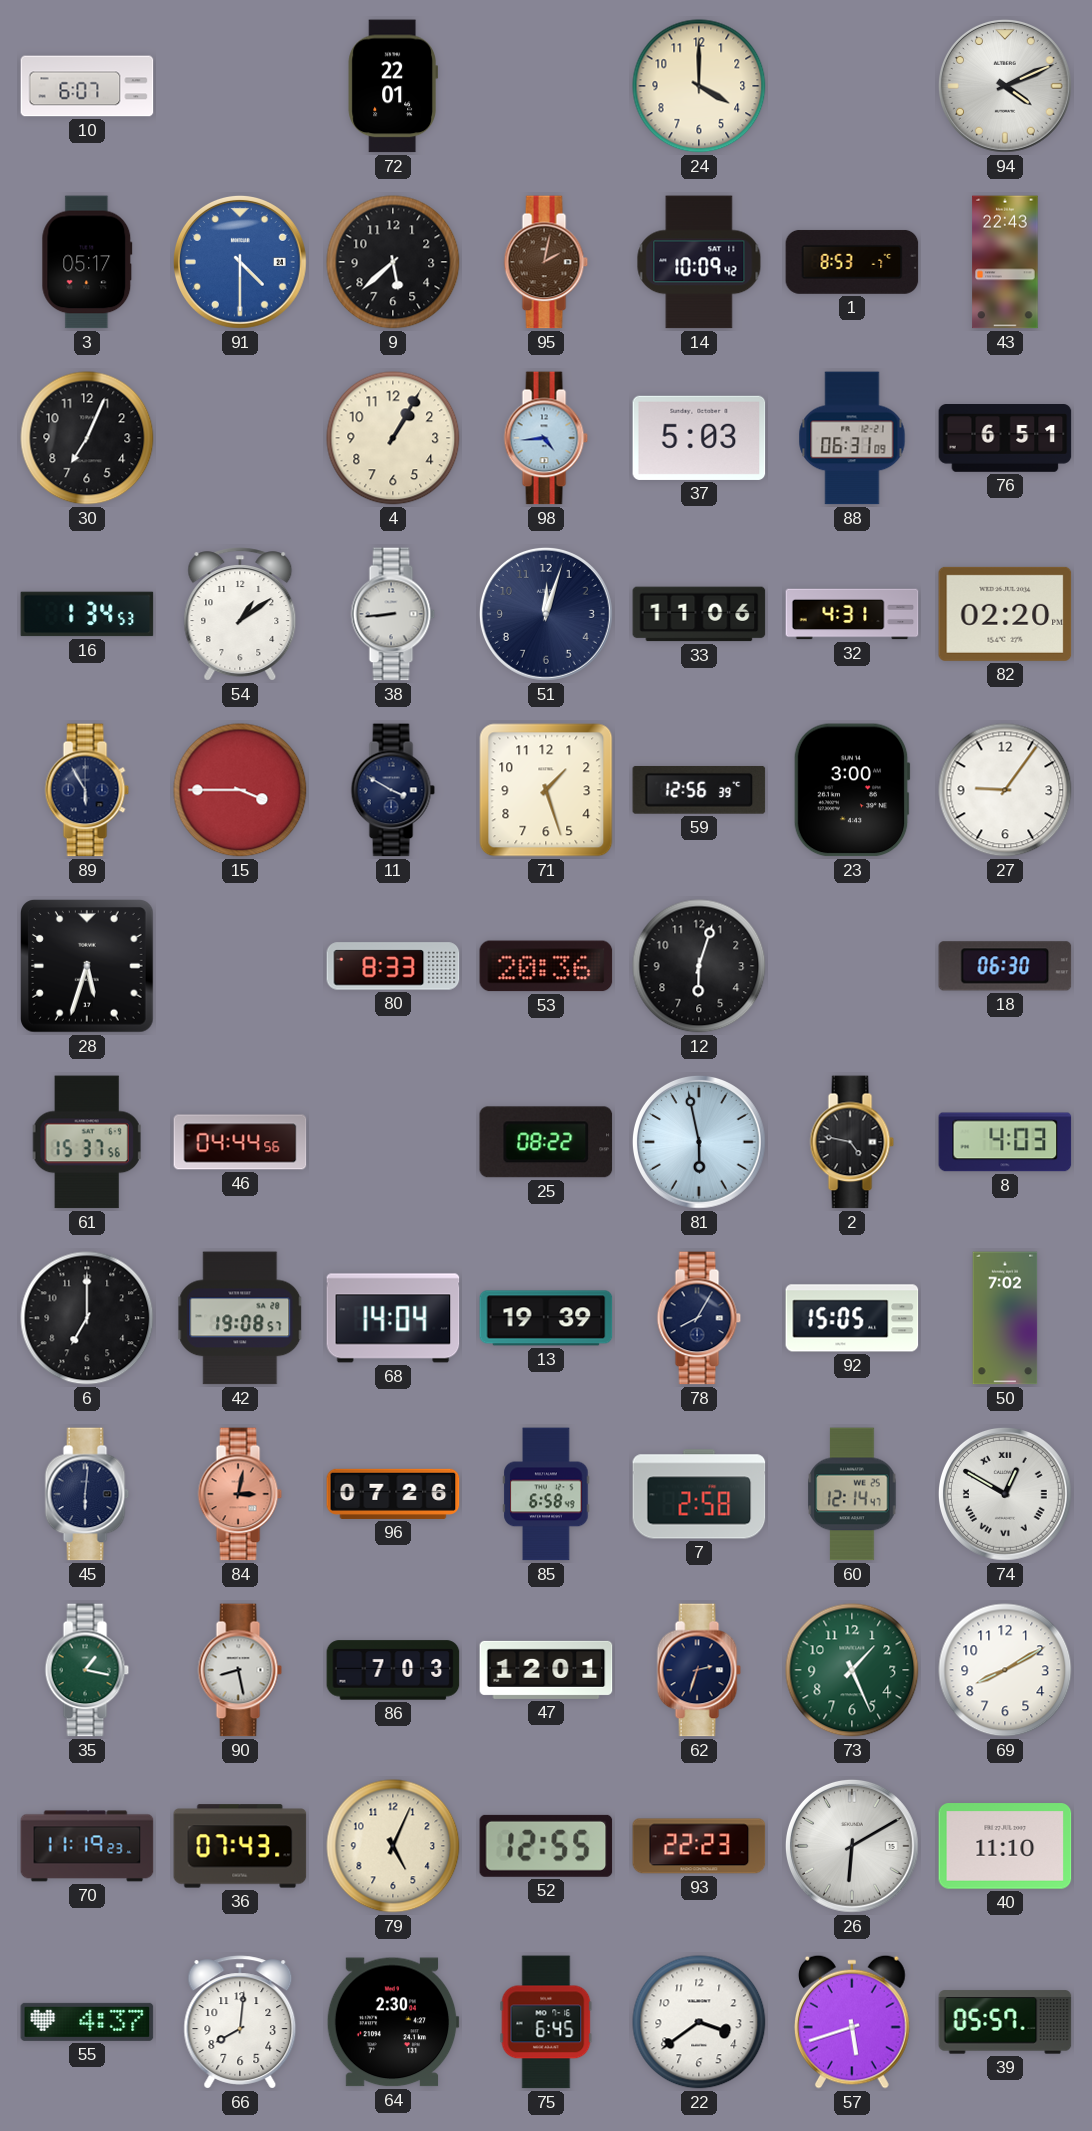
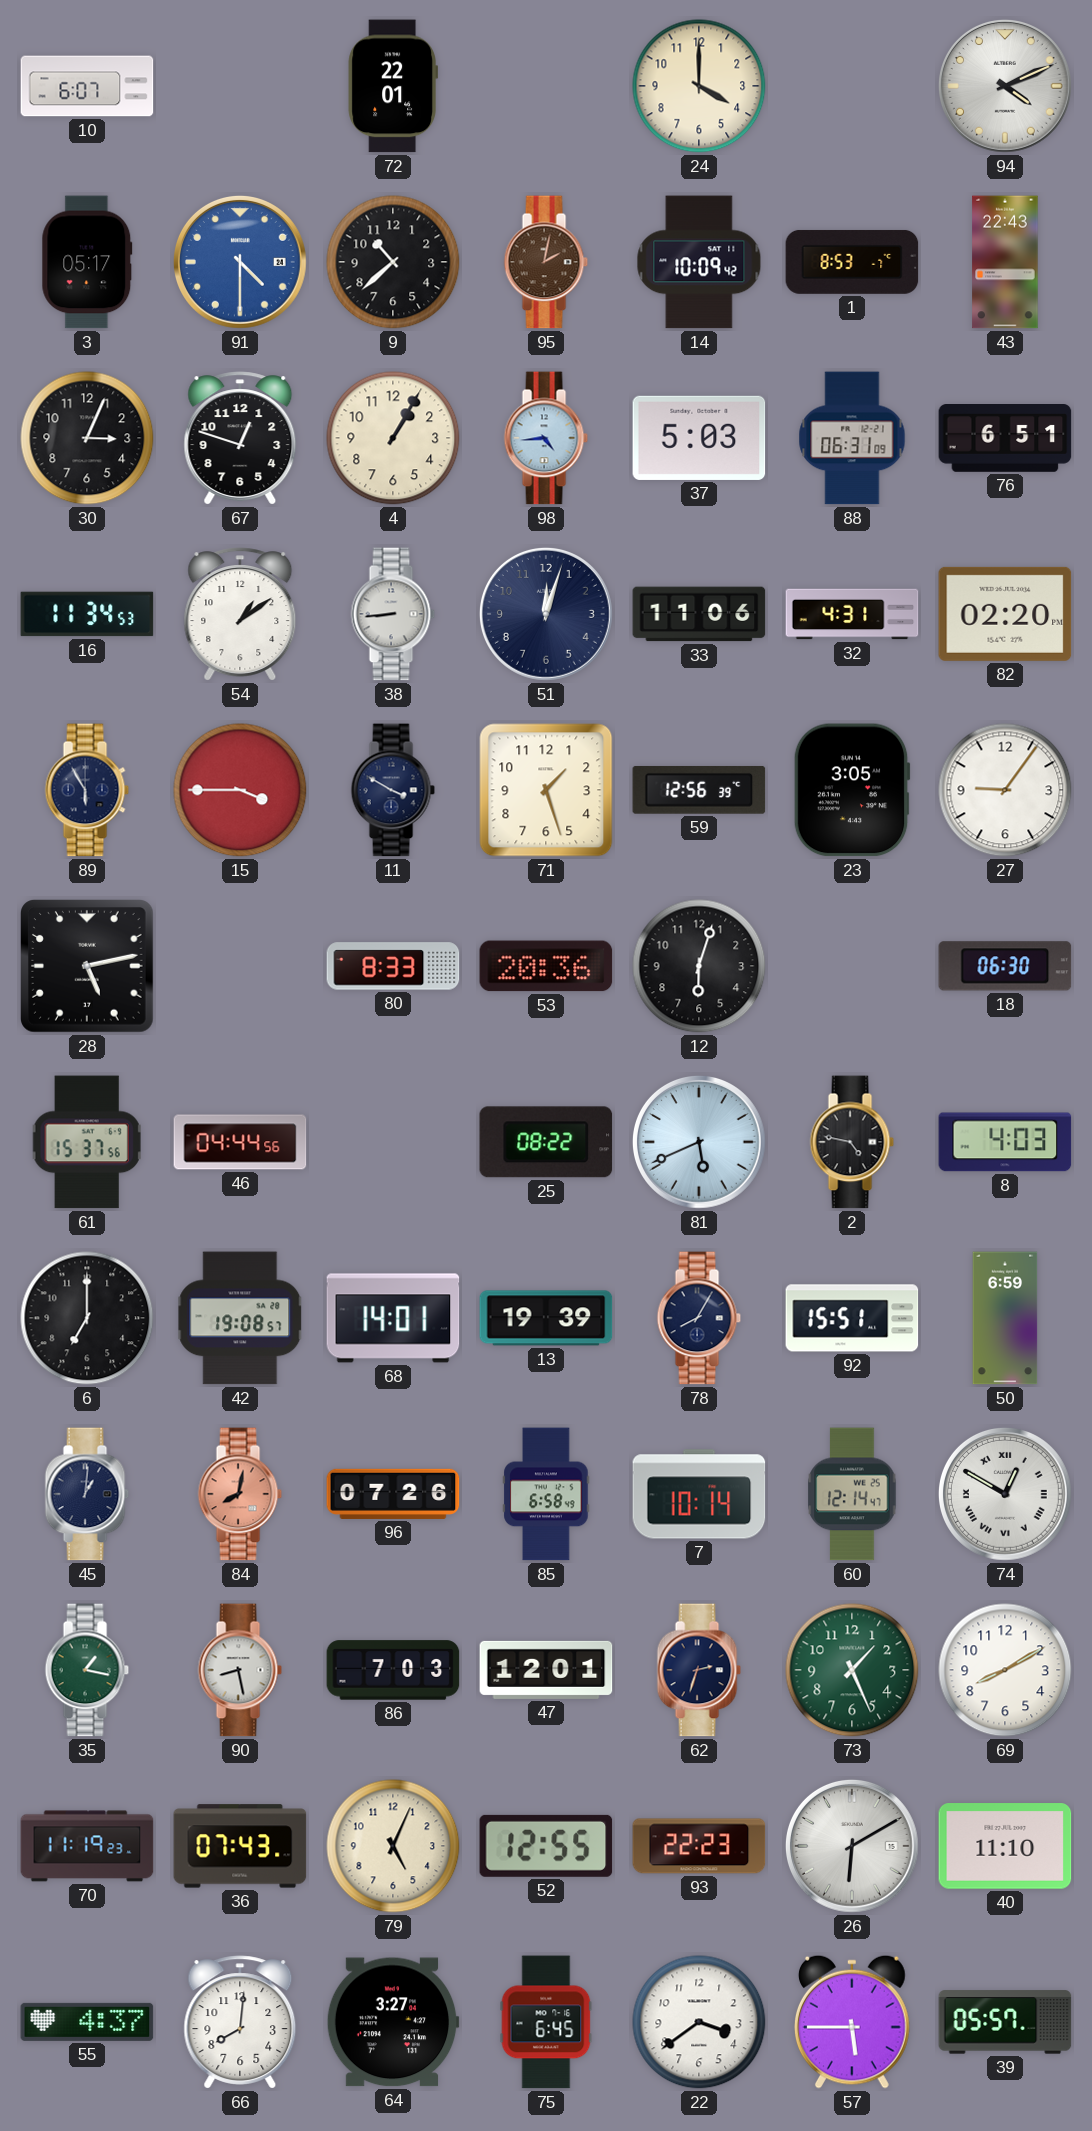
9: 5:38 -> 10:38
30: 7:04 -> 3:04
67: none -> 12:48
16: 1:34 -> 11:34
23: 3:00 -> 3:05
28: 5:33 -> 5:13
81: 5:58 -> 5:41
68: 14:04 -> 14:01
92: 15:05 -> 15:51
50: 7:02 -> 6:59
45: 6:01 -> 1:01
84: 3:02 -> 8:02
7: 2:58 -> 10:14
64: 2:30 -> 3:27
57: 5:42 -> 5:45
